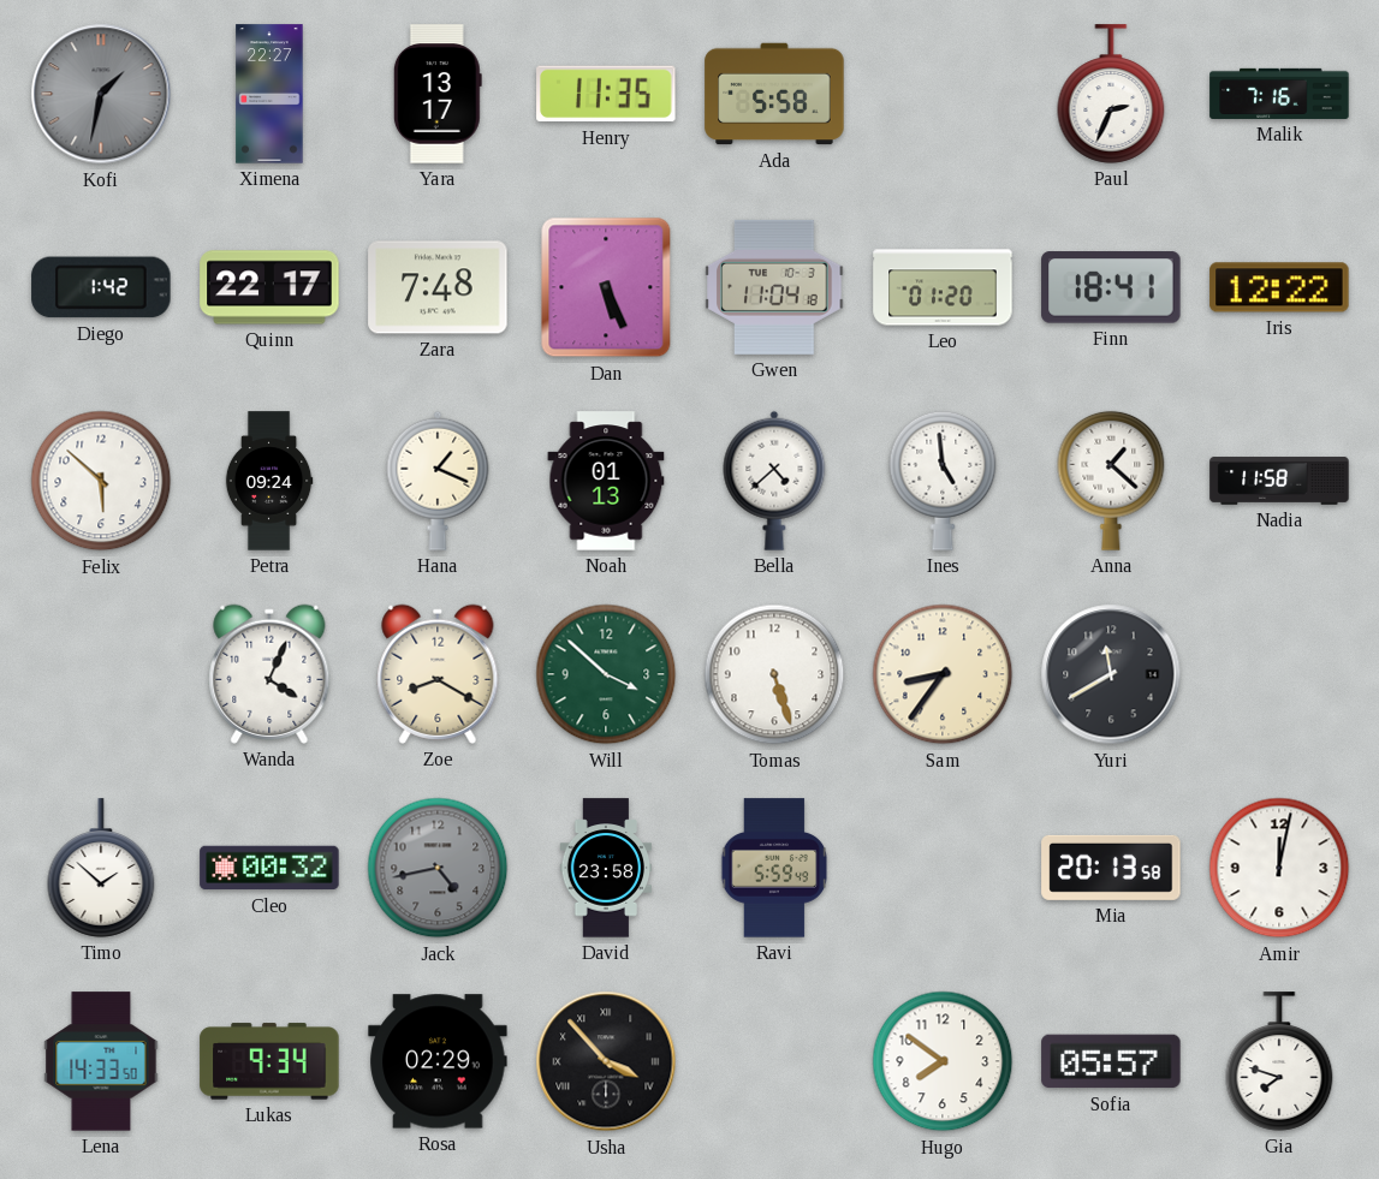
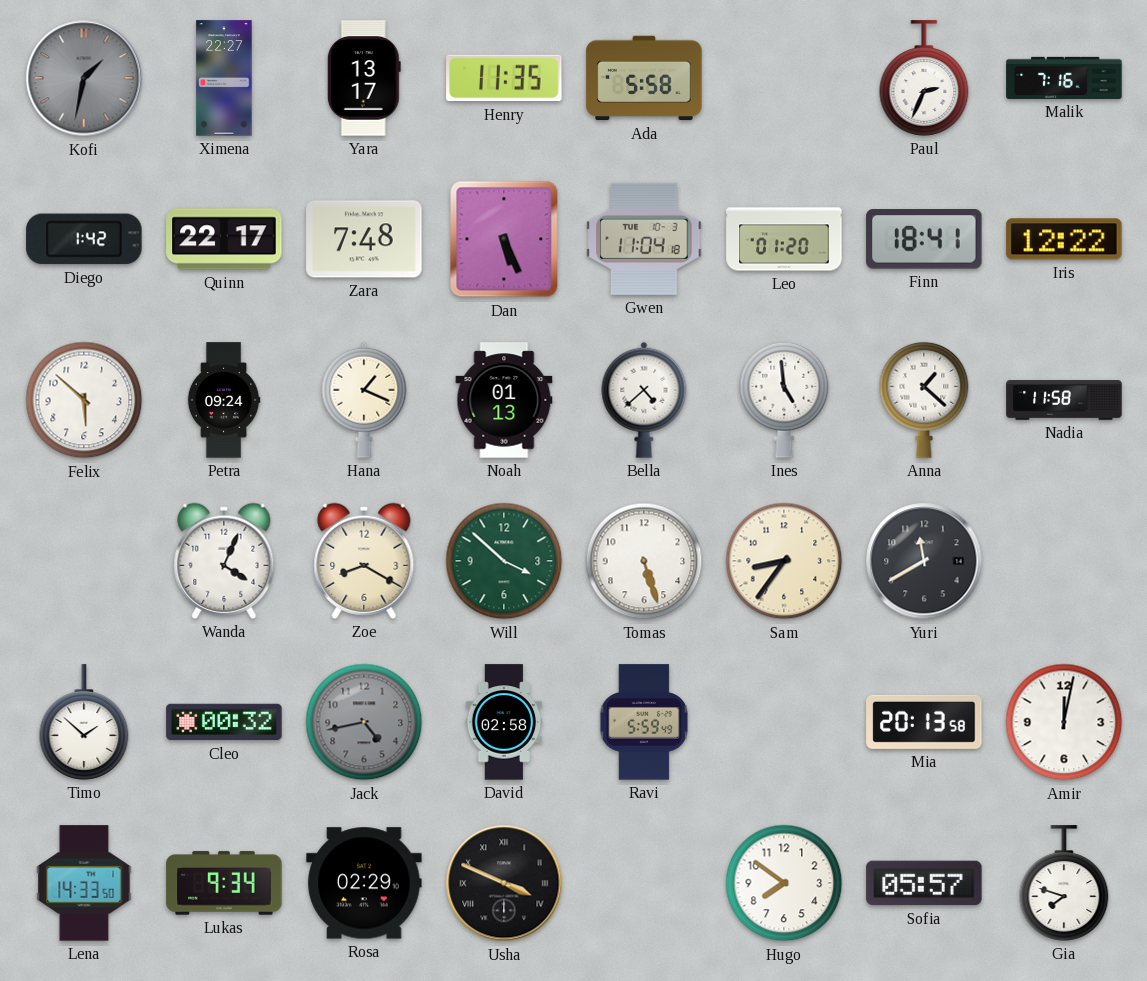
David: 23:58 -> 02:58
Usha: 3:53 -> 3:49
